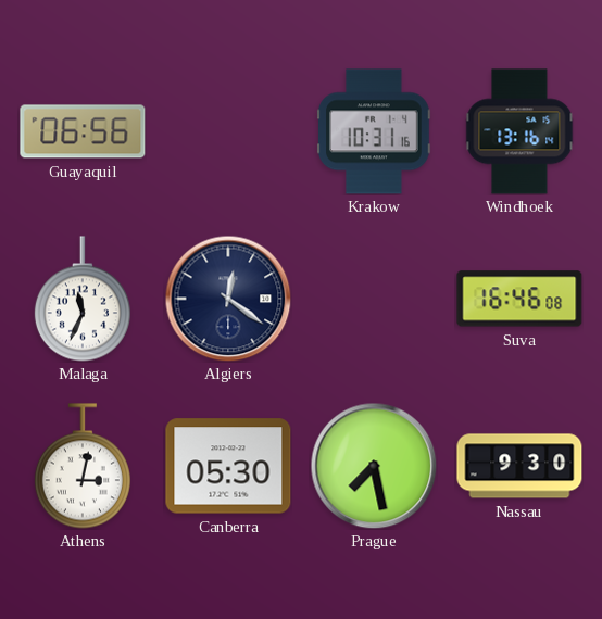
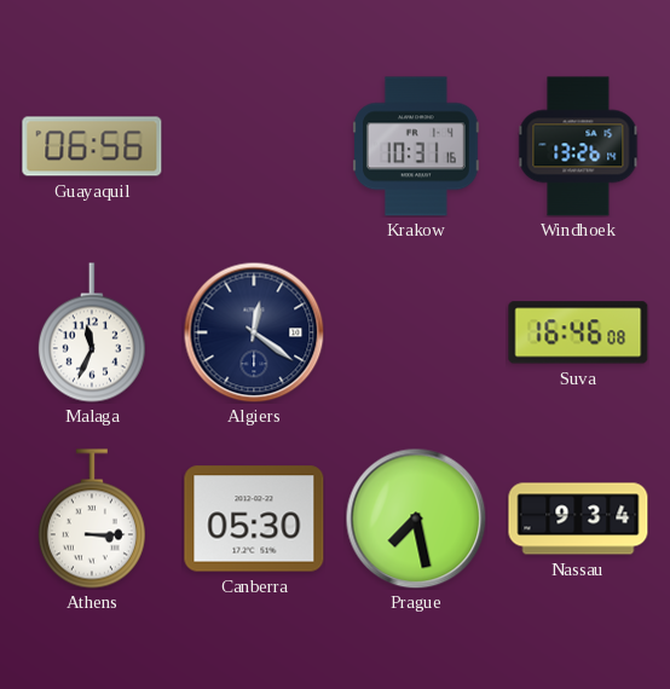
Windhoek: 13:16 -> 13:26
Athens: 3:02 -> 3:15
Nassau: 9:30 -> 9:34
